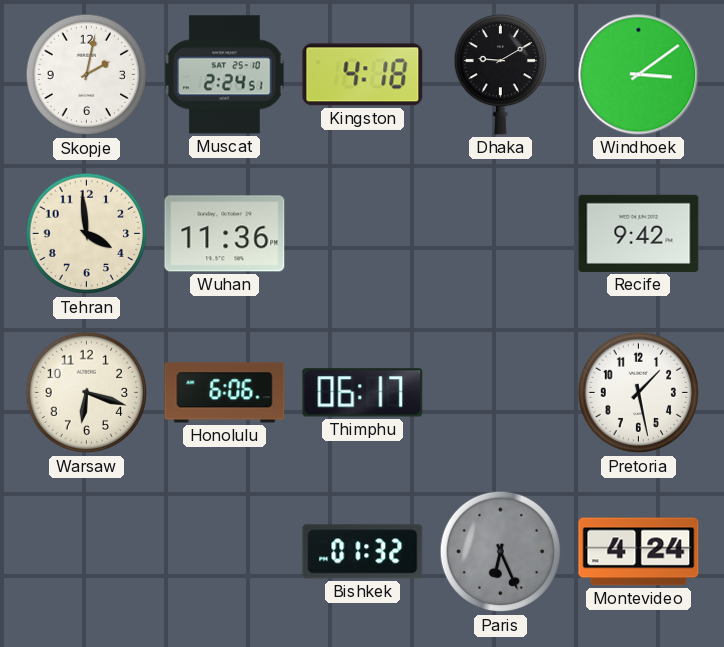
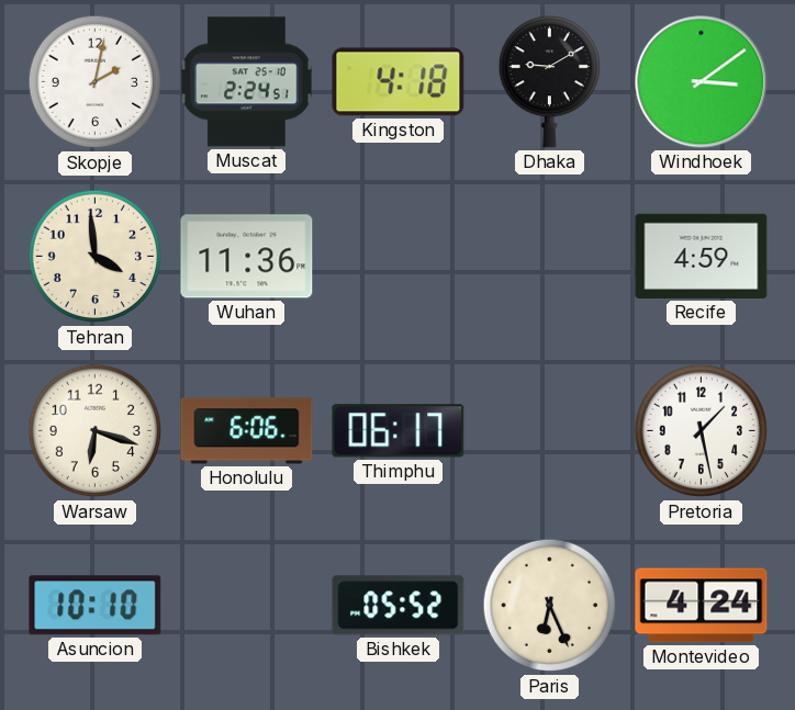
Recife: 9:42 -> 4:59
Asuncion: none -> 10:10
Bishkek: 01:32 -> 05:52
Paris dial: grey -> cream
